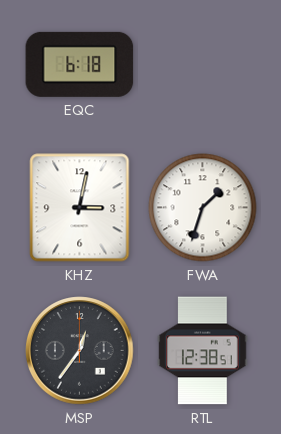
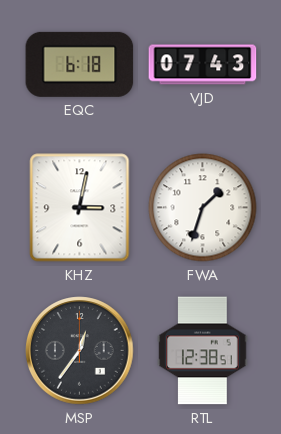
VJD: none -> 07:43
